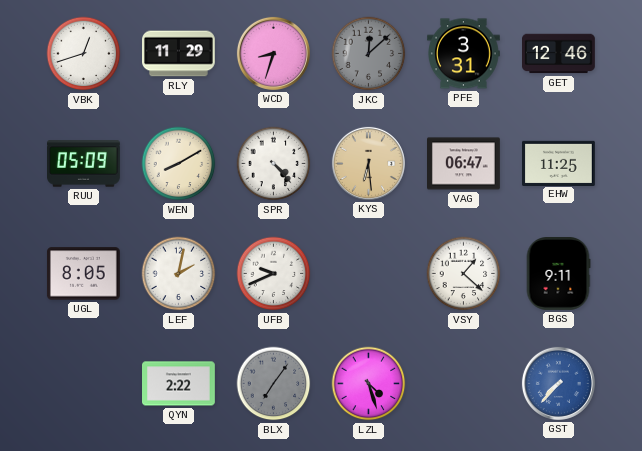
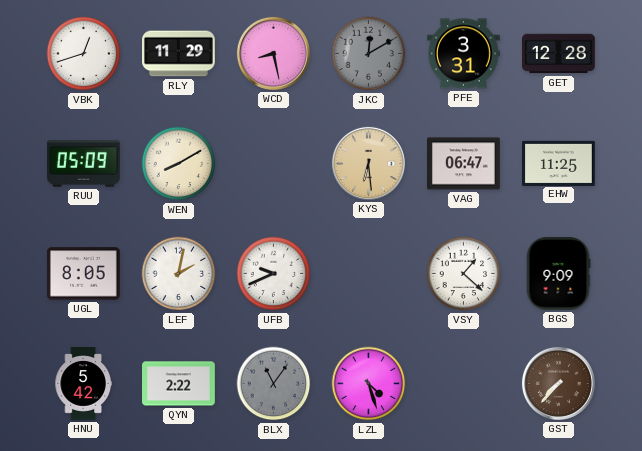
WCD: 8:33 -> 8:28
JKC: 12:08 -> 12:10
GET: 12:46 -> 12:28
SPR: 4:23 -> none
BGS: 9:11 -> 9:09
HNU: none -> 5:42
BLX: 7:06 -> 11:06
GST dial: blue -> brown
